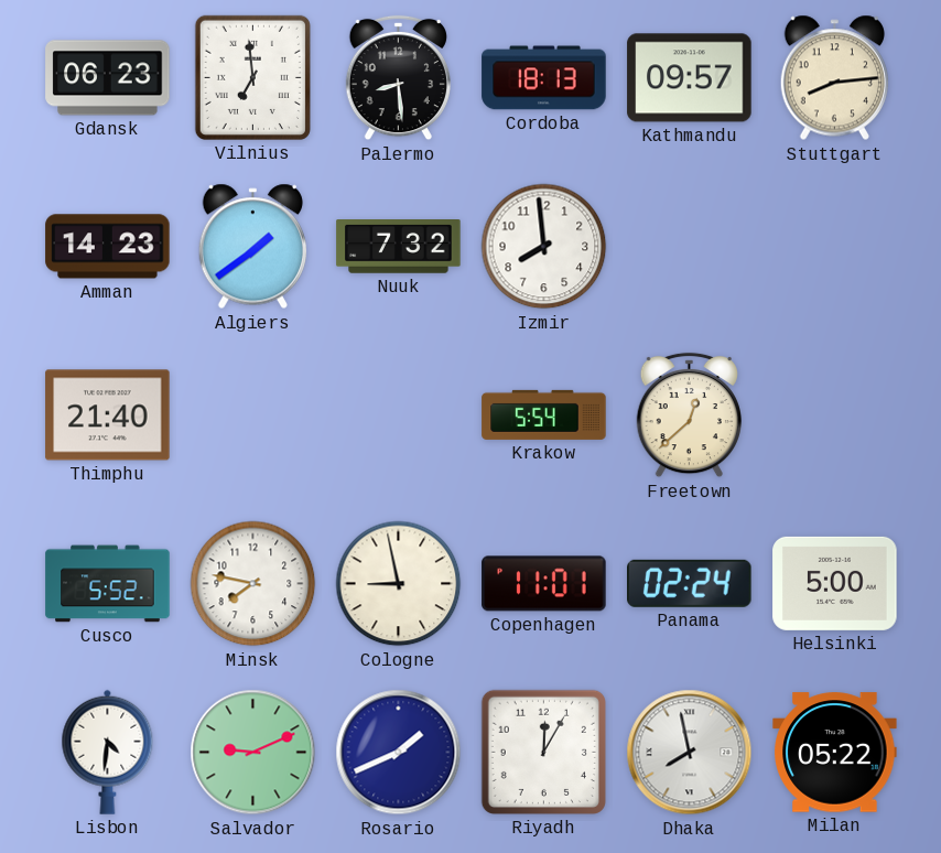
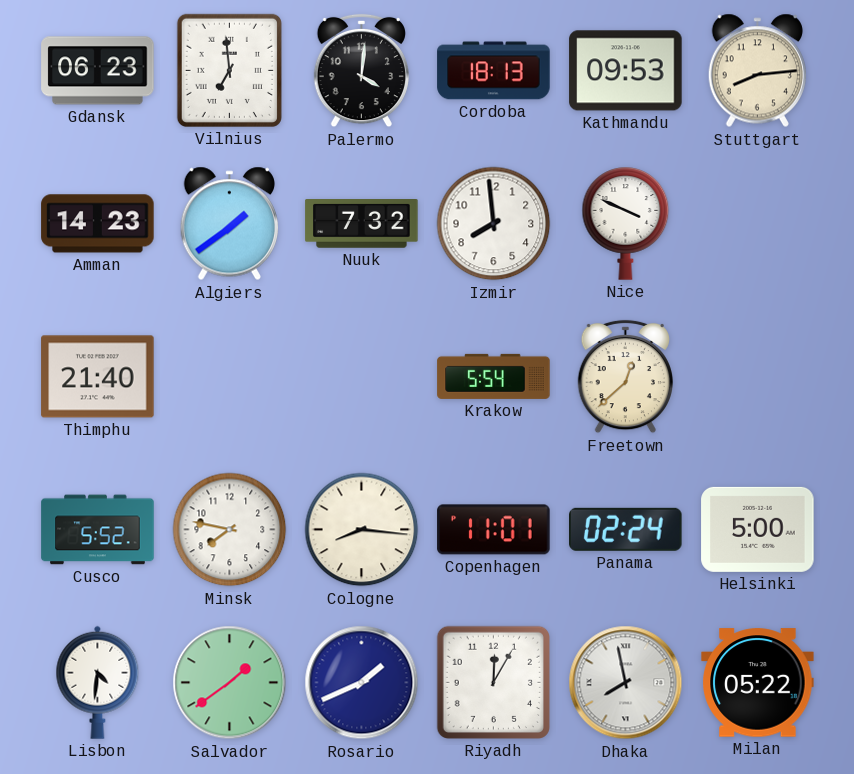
Palermo: 8:29 -> 4:01
Kathmandu: 09:57 -> 09:53
Nice: none -> 3:49
Cologne: 8:58 -> 8:16
Salvador: 9:11 -> 1:39
